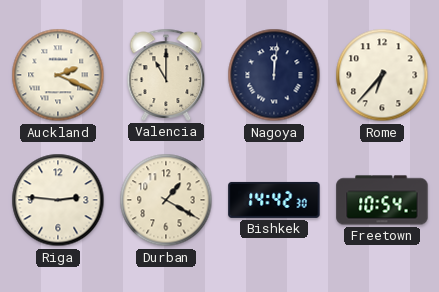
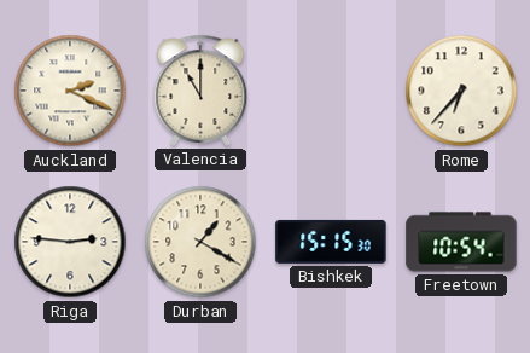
Nagoya: 12:01 -> none
Bishkek: 14:42 -> 15:15
